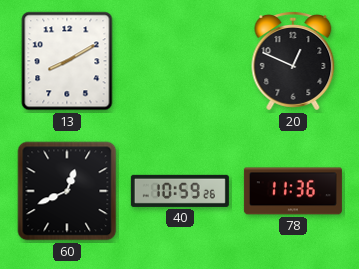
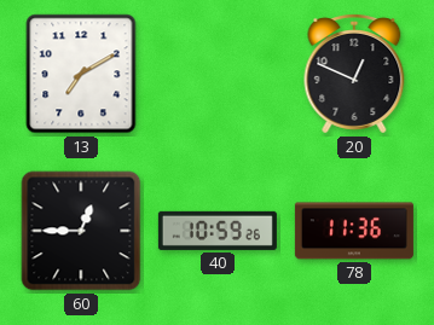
13: 8:10 -> 7:10
60: 12:41 -> 12:45
